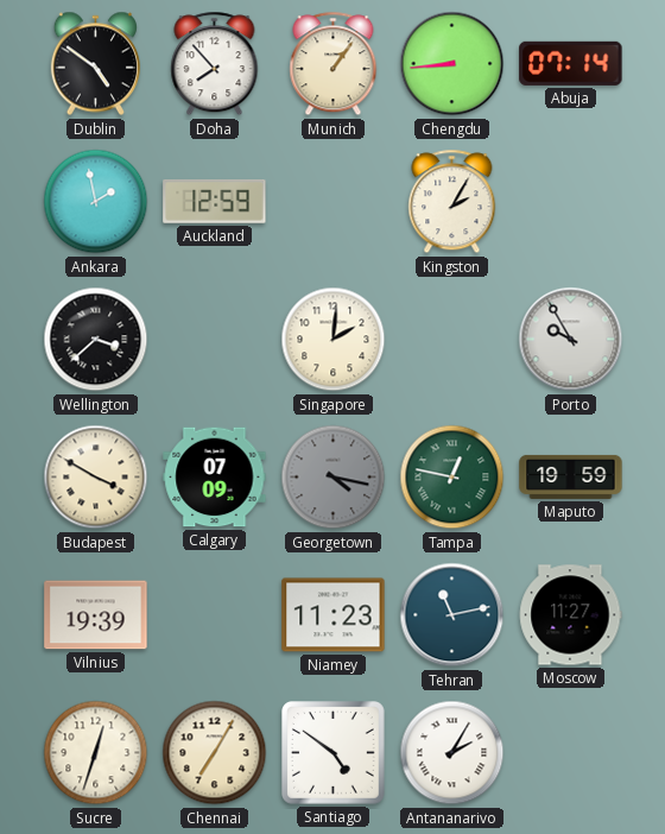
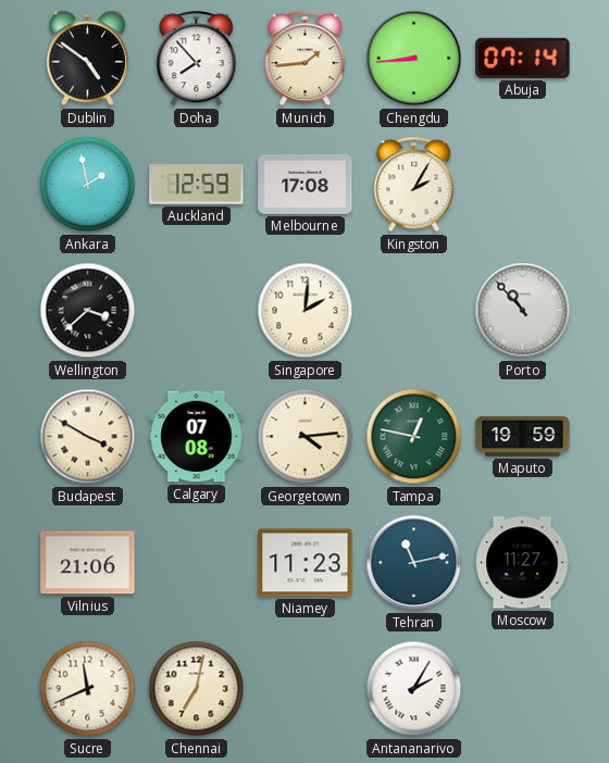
Munich: 1:06 -> 1:44
Melbourne: none -> 17:08
Porto: 9:55 -> 10:53
Calgary: 07:09 -> 07:08
Georgetown: 4:17 -> 4:14
Georgetown dial: grey -> cream
Vilnius: 19:39 -> 21:06
Sucre: 12:33 -> 11:41
Chennai: 7:05 -> 7:02
Santiago: 4:51 -> none
